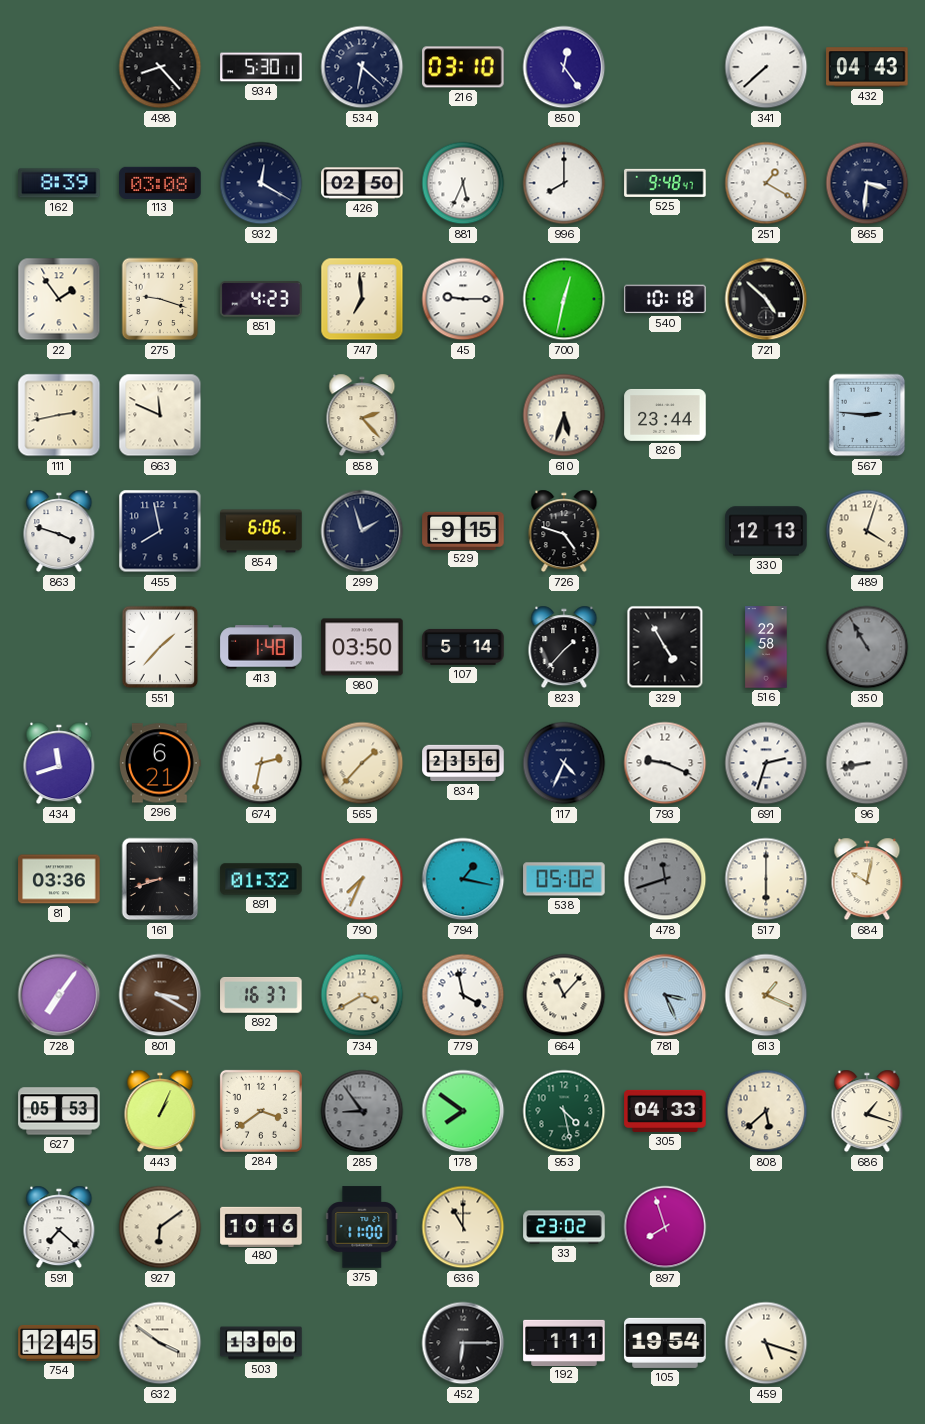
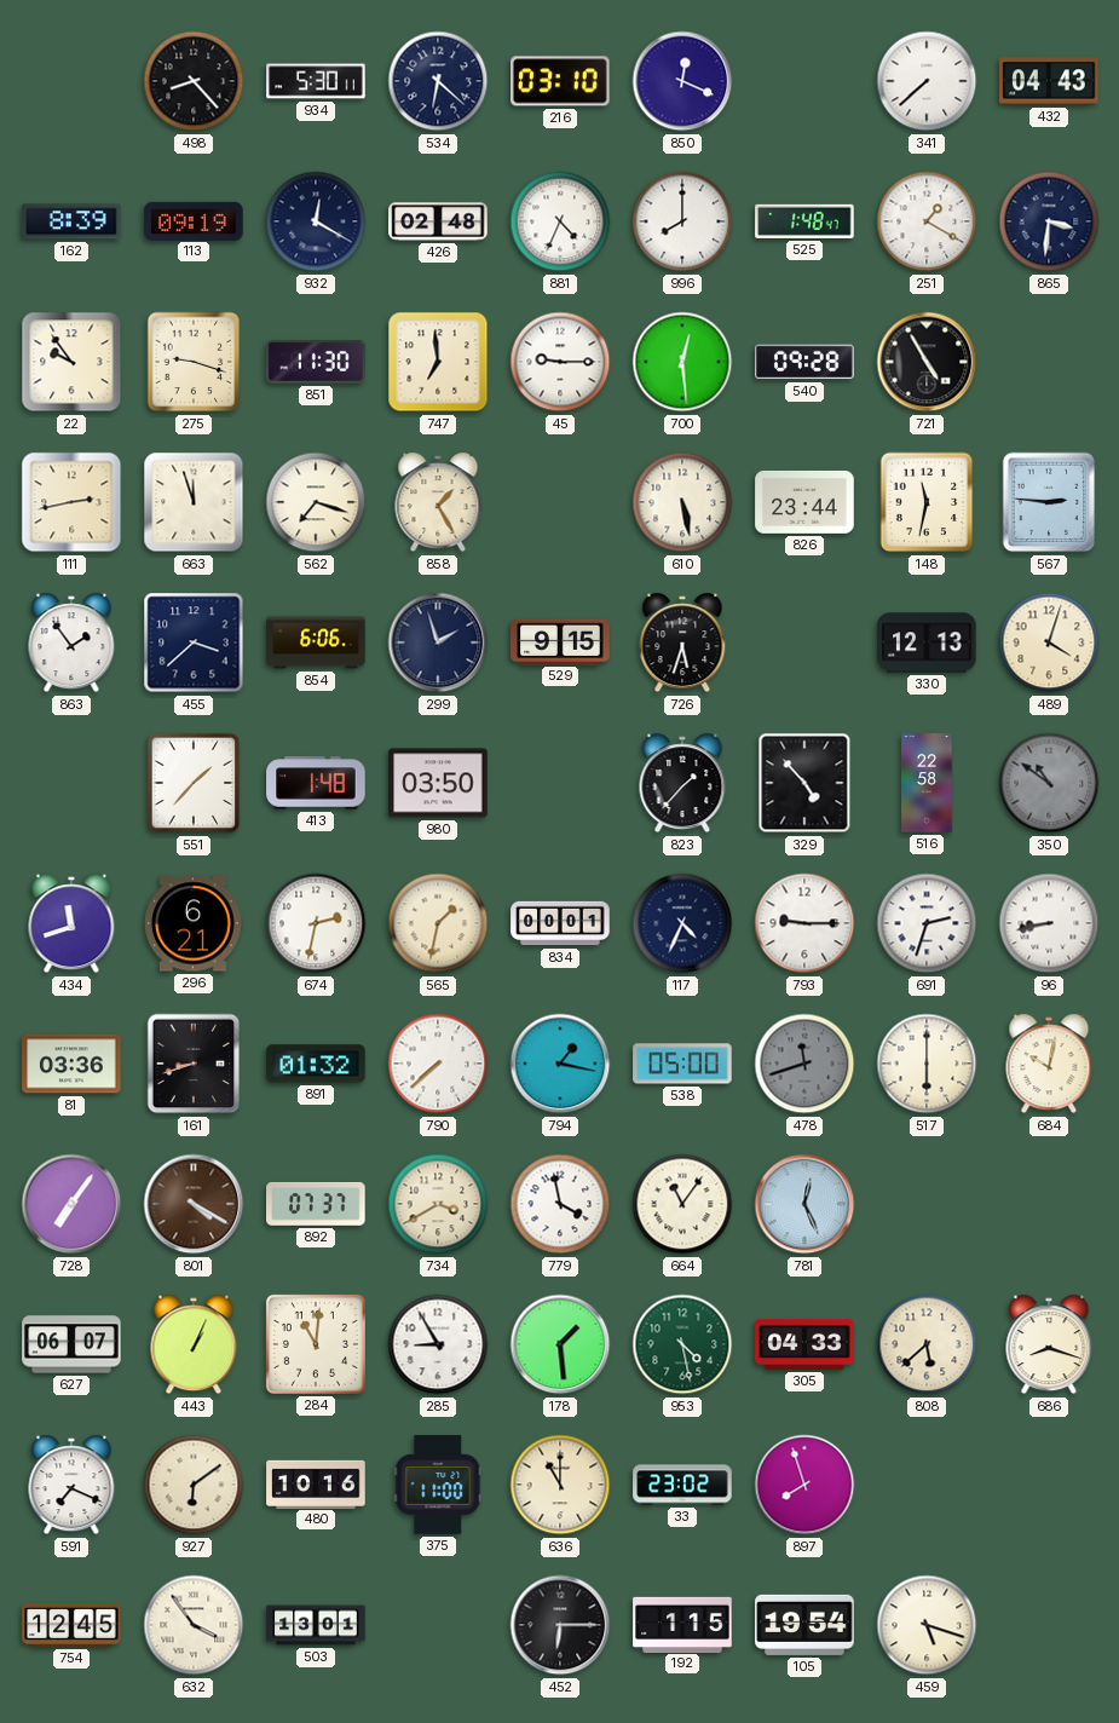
850: 12:24 -> 12:19
113: 03:08 -> 09:19
426: 02:50 -> 02:48
881: 5:34 -> 4:34
525: 9:48 -> 1:48
22: 1:54 -> 9:54
851: 4:23 -> 11:30
700: 12:32 -> 12:29
540: 10:18 -> 09:28
721: 4:52 -> 4:55
663: 11:49 -> 11:57
562: none -> 7:18
858: 2:23 -> 1:25
610: 5:33 -> 5:28
148: none -> 11:32
863: 3:48 -> 1:54
455: 7:58 -> 3:38
726: 4:48 -> 5:33
107: 5:14 -> none
329: 4:55 -> 4:53
350: 10:55 -> 10:51
565: 1:37 -> 1:32
834: 23:56 -> 00:01
793: 9:19 -> 9:15
790: 7:34 -> 7:38
538: 05:02 -> 05:00
801: 3:20 -> 4:20
892: 16:37 -> 07:37
664: 11:07 -> 11:06
781: 3:26 -> 12:26
613: 1:19 -> none
627: 05:53 -> 06:07
284: 3:39 -> 11:01
285: 8:54 -> 8:55
285 dial: grey -> white
178: 7:51 -> 1:29
686: 1:18 -> 8:18
591: 7:22 -> 7:19
632: 3:51 -> 3:54
503: 13:00 -> 13:01
192: 1:11 -> 1:15
